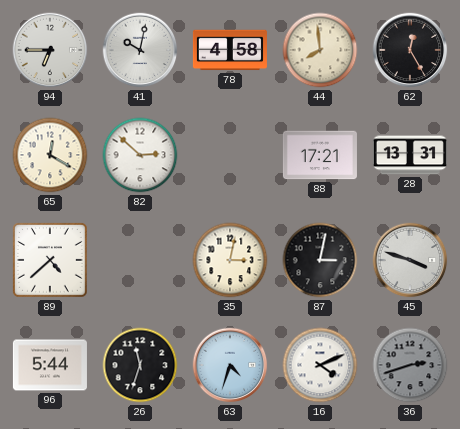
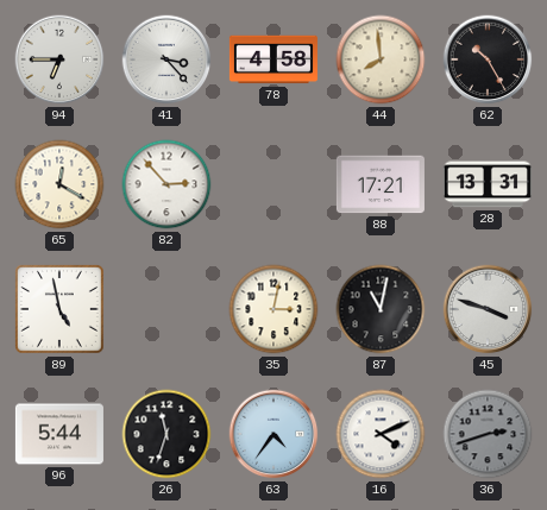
41: 10:02 -> 3:23
62: 12:25 -> 10:25
82: 2:52 -> 2:53
89: 4:38 -> 4:58
87: 3:02 -> 11:02
63: 4:33 -> 4:36
